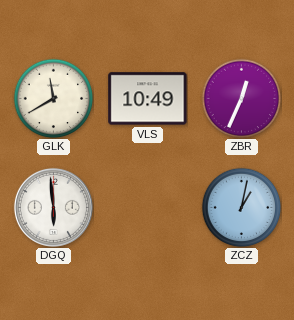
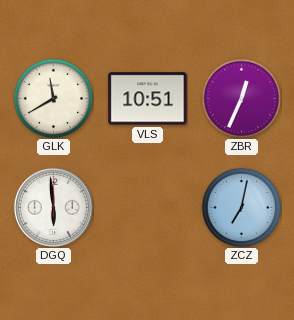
VLS: 10:49 -> 10:51
ZCZ: 1:02 -> 7:02
